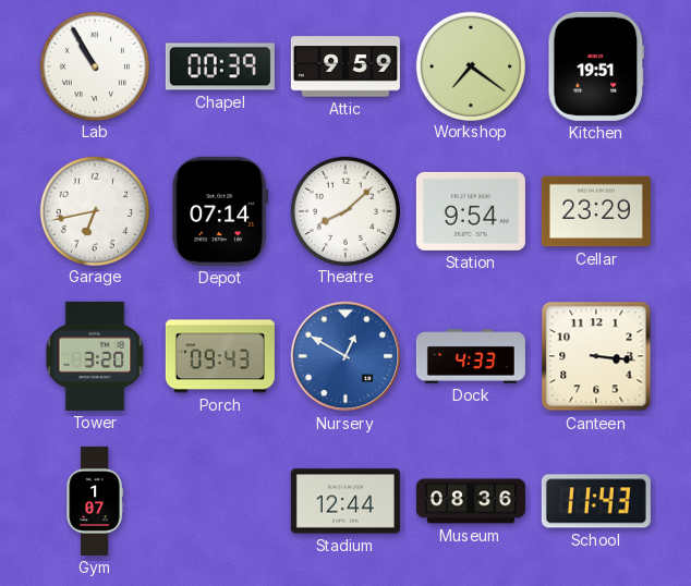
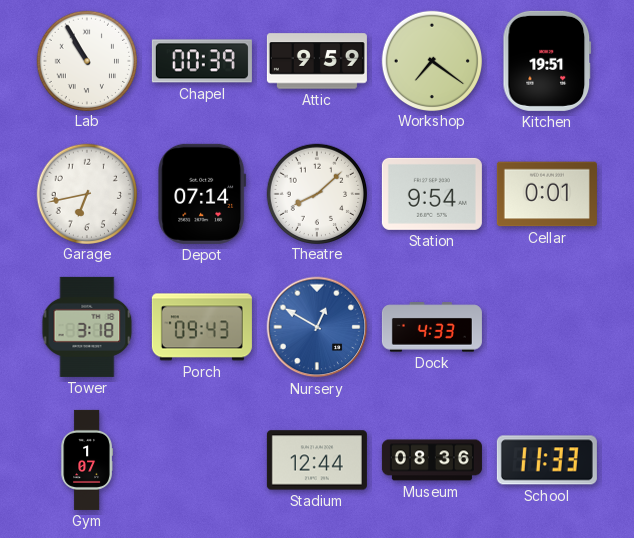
Cellar: 23:29 -> 0:01
Tower: 3:20 -> 3:18
Canteen: 3:16 -> none
School: 11:43 -> 11:33
